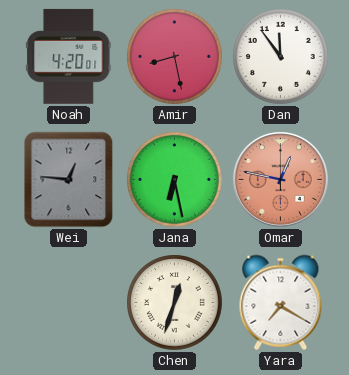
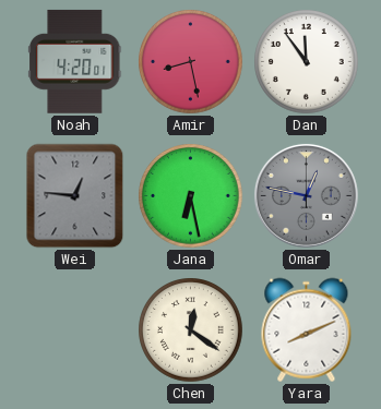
Omar dial: salmon -> grey
Chen: 12:33 -> 12:21
Yara: 7:20 -> 8:11
